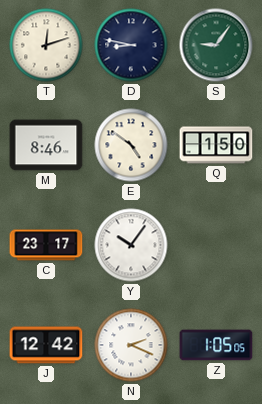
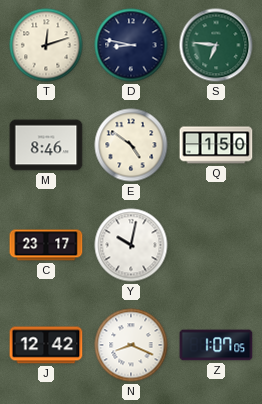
S: 9:06 -> 6:46
Y: 10:06 -> 10:02
N: 2:19 -> 8:19
Z: 1:05 -> 1:07
